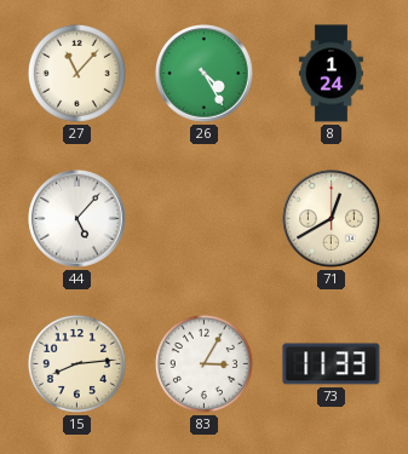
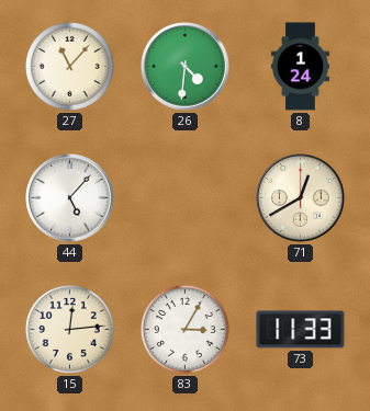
26: 4:25 -> 4:31
15: 8:14 -> 12:14
